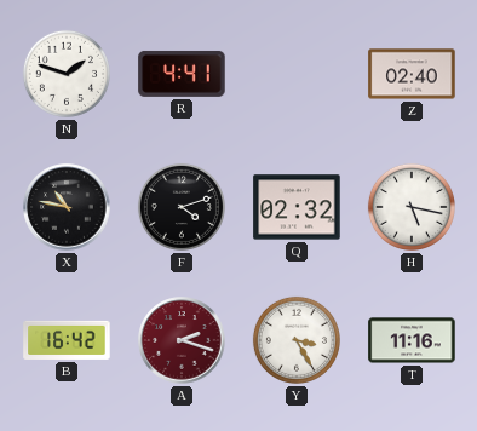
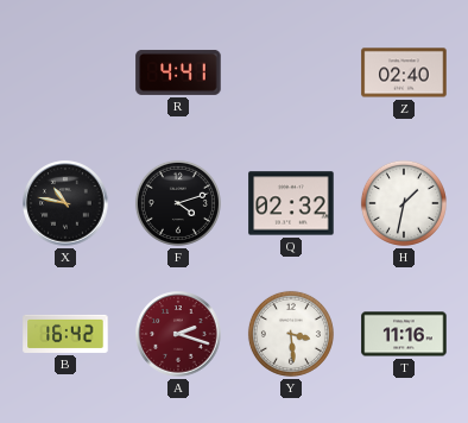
N: 1:48 -> none
H: 5:17 -> 1:32
Y: 3:25 -> 3:29
